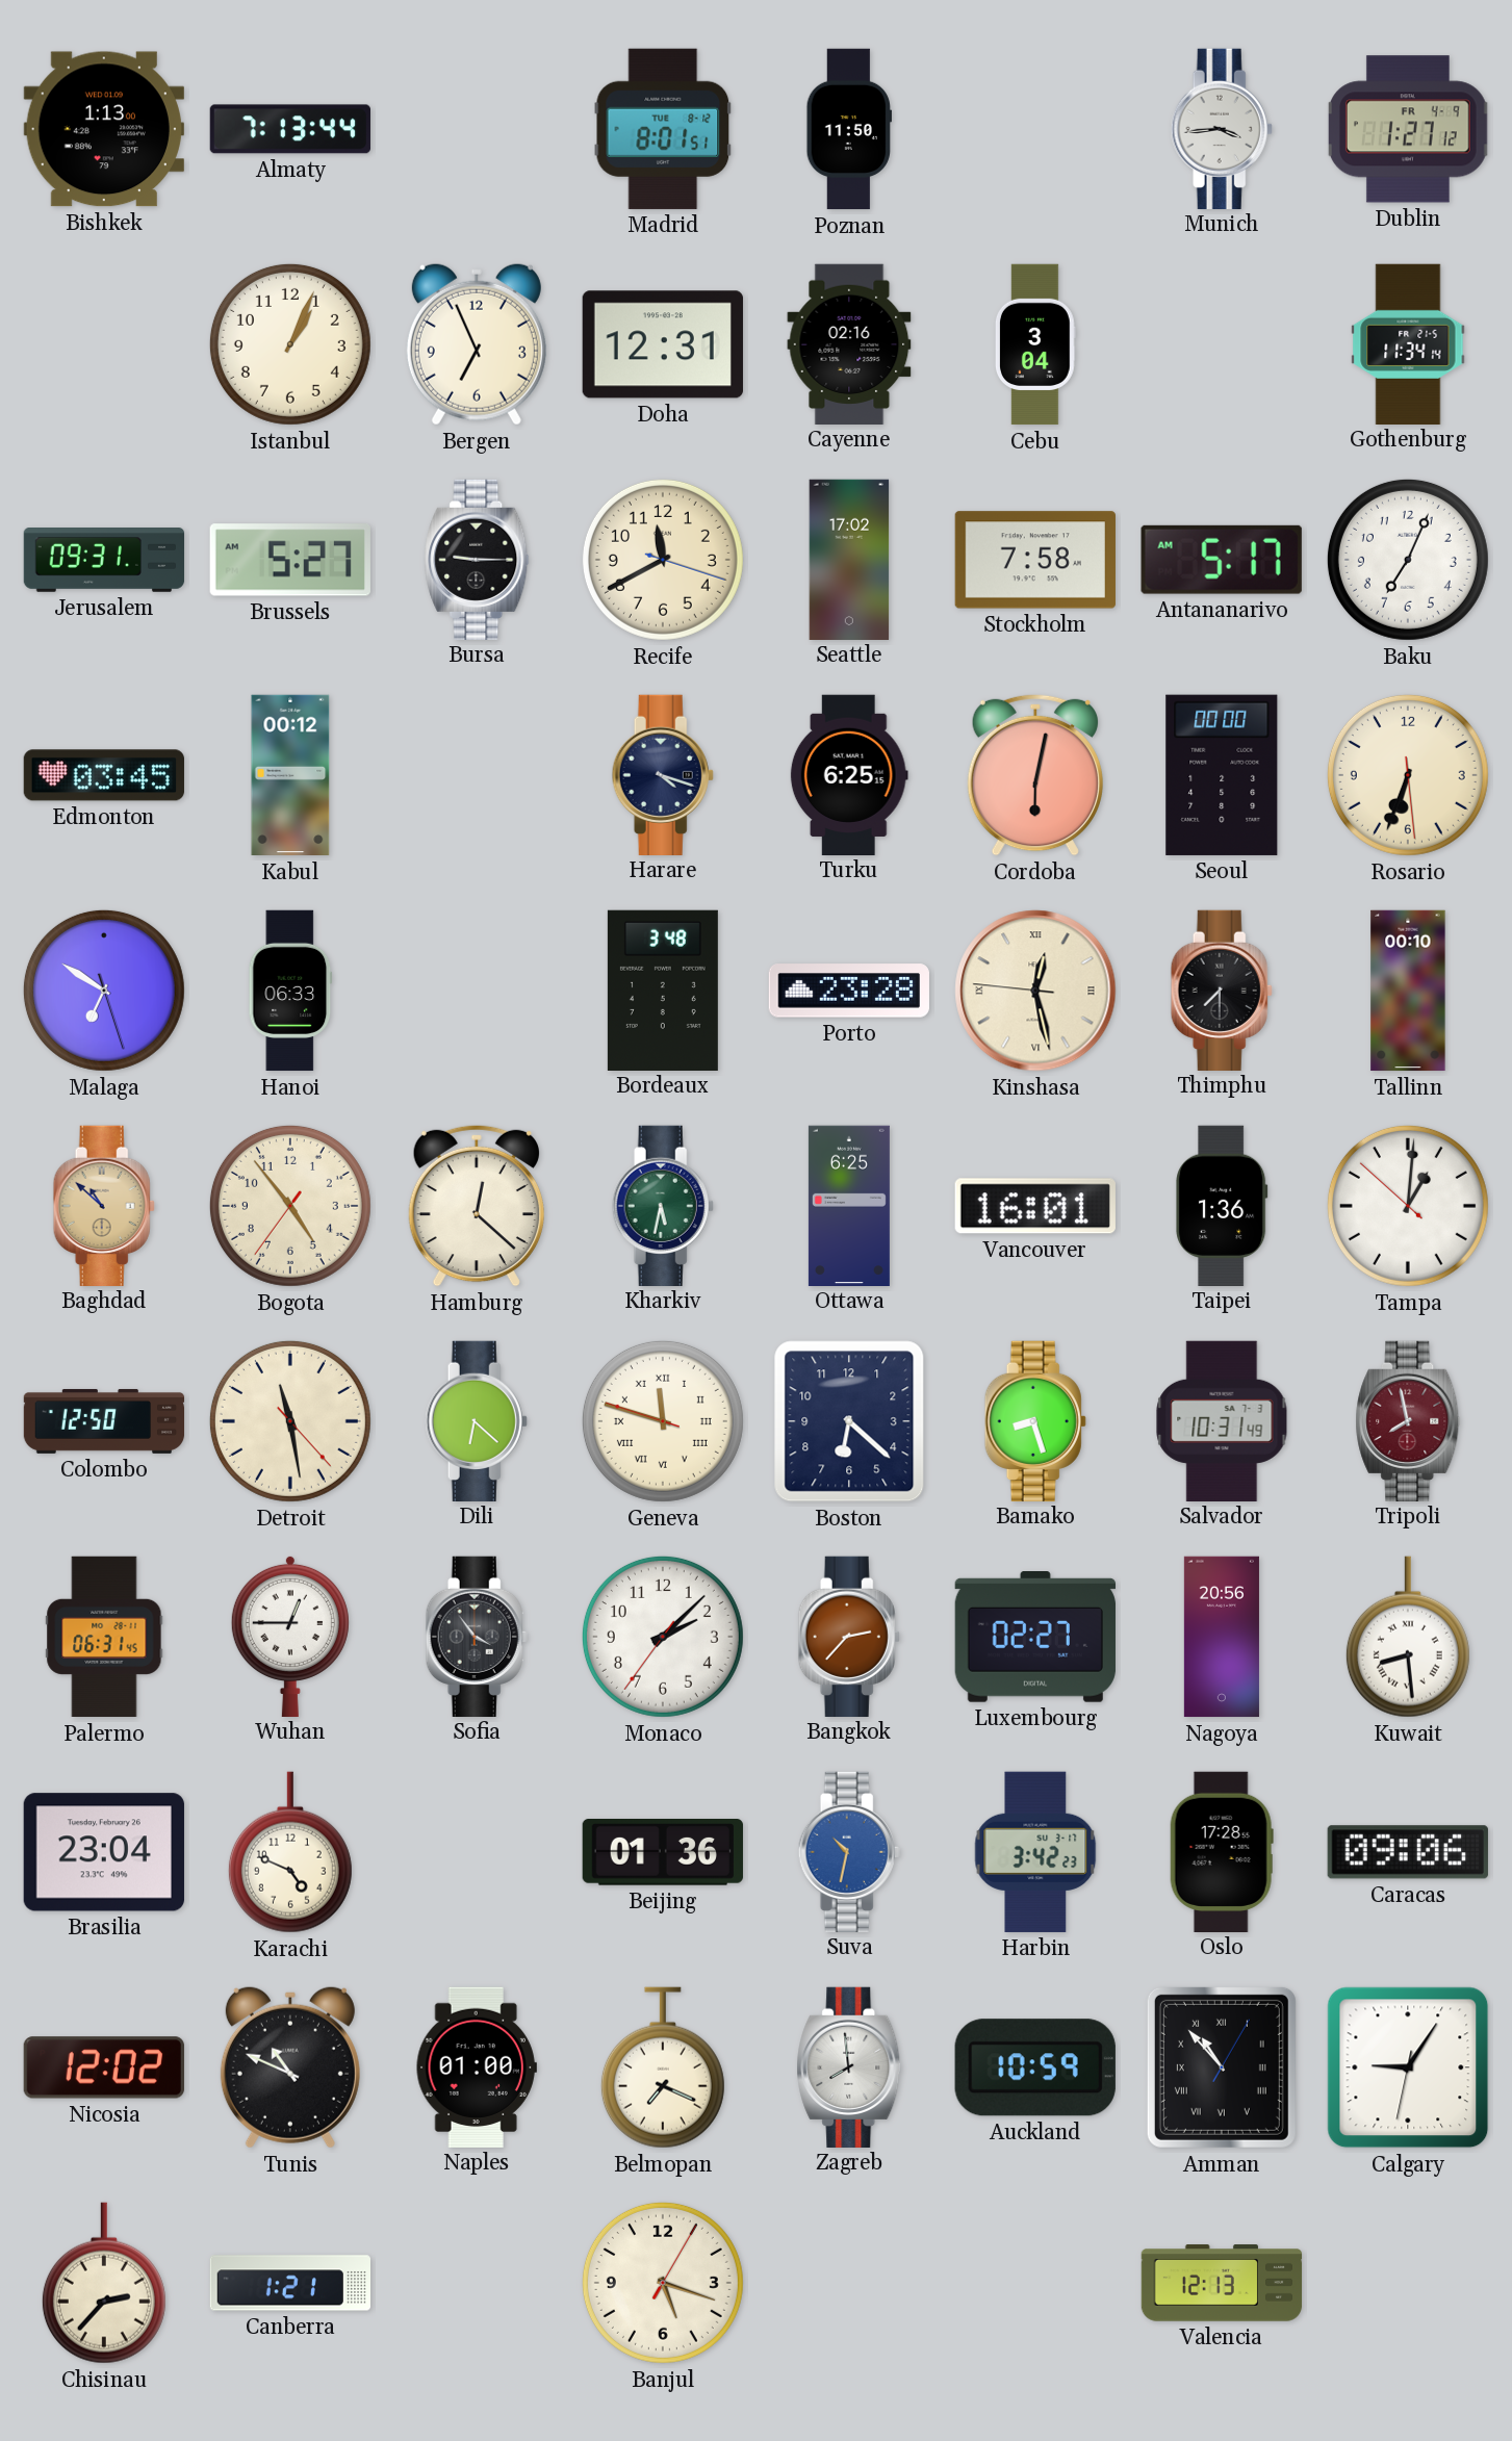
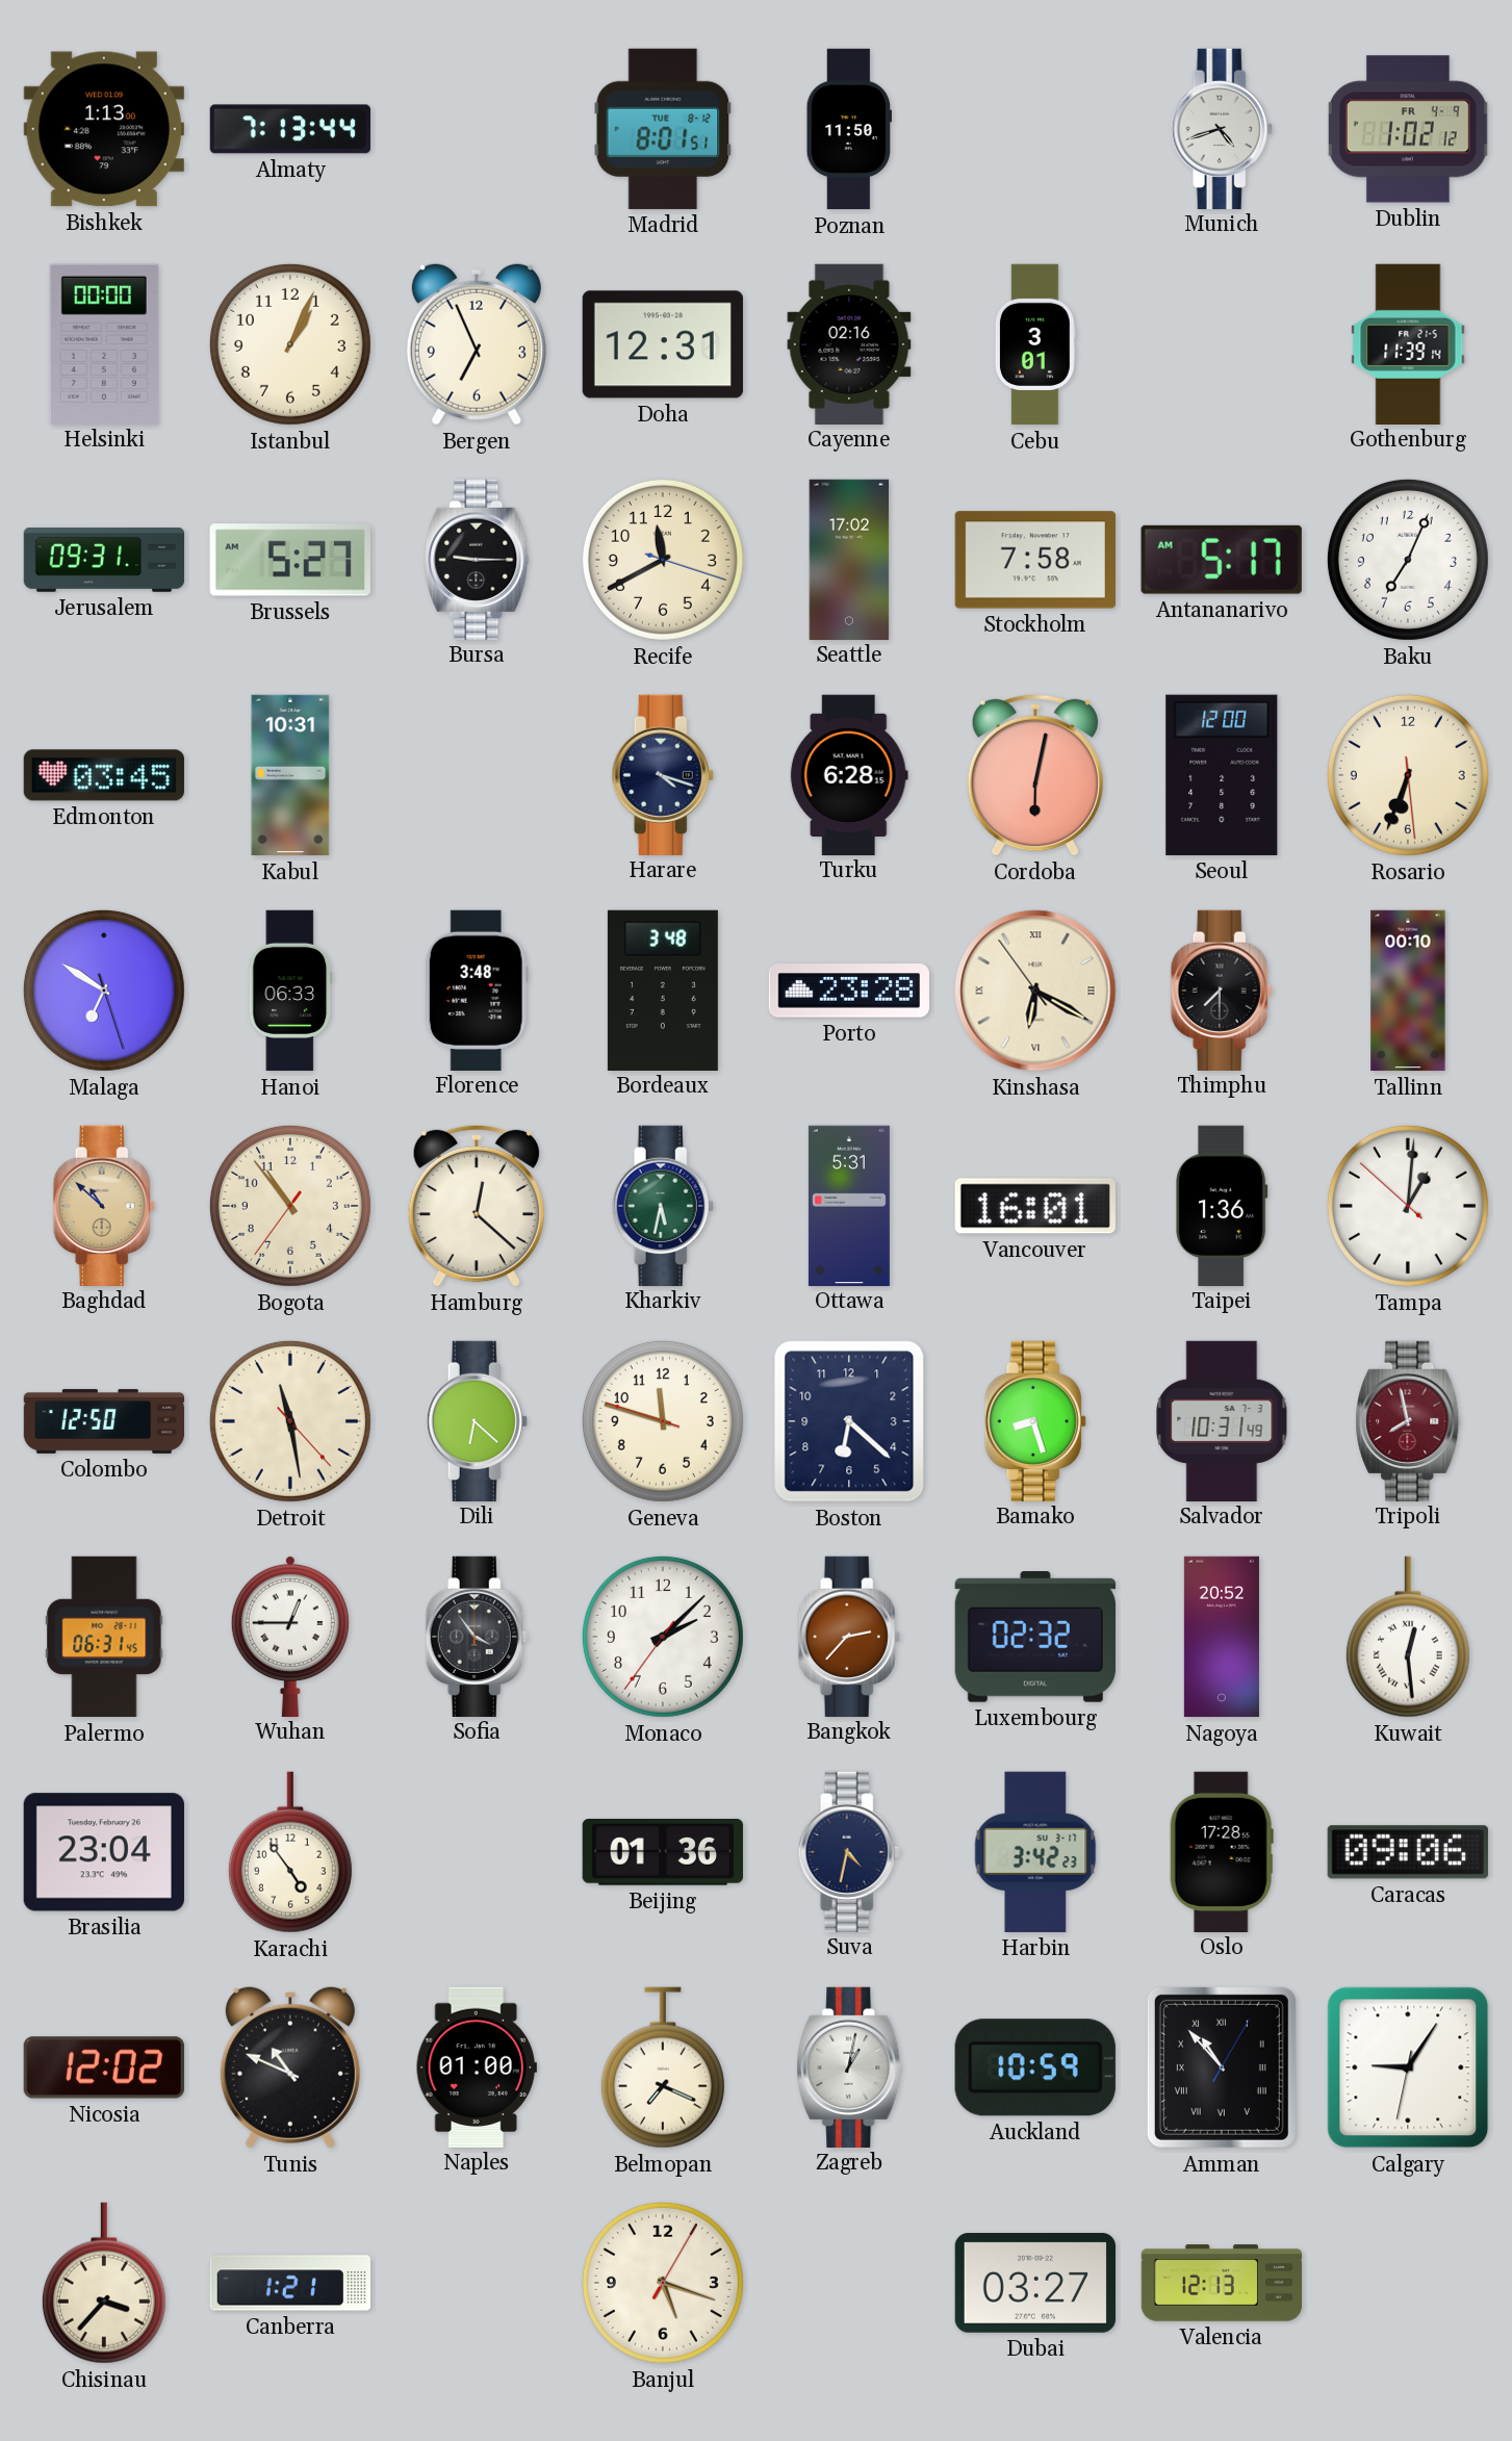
Munich: 3:44 -> 4:42
Dublin: 1:27 -> 1:02
Helsinki: none -> 00:00
Cebu: 3:04 -> 3:01
Gothenburg: 11:34 -> 11:39
Kabul: 00:12 -> 10:31
Turku: 6:25 -> 6:28
Seoul: 00:00 -> 12:00
Florence: none -> 3:48
Kinshasa: 12:27 -> 6:19
Bogota: 4:53 -> 10:53
Ottawa: 6:25 -> 5:31
Geneva numerals: Roman -> Arabic
Luxembourg: 02:27 -> 02:32
Nagoya: 20:56 -> 20:52
Kuwait: 8:29 -> 12:29
Karachi: 4:49 -> 4:54
Suva: 10:32 -> 4:32
Suva dial: blue -> navy
Zagreb: 7:59 -> 1:02
Chisinau: 2:37 -> 3:37
Dubai: none -> 03:27
